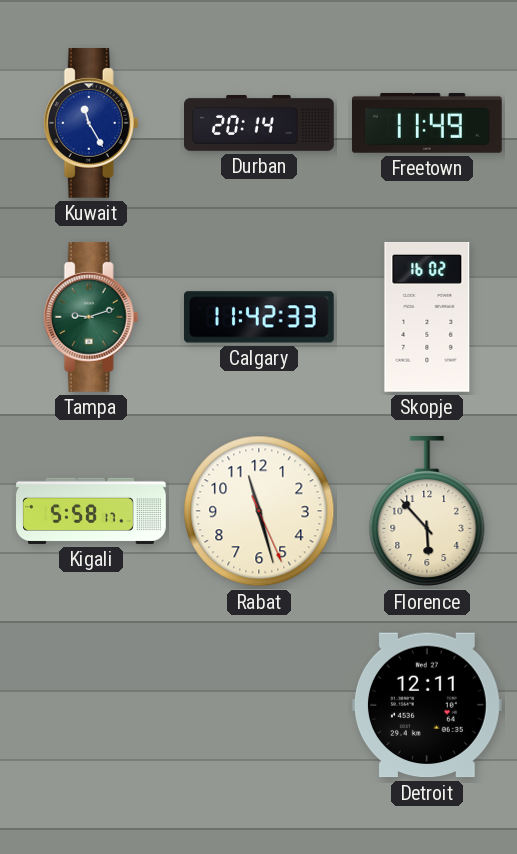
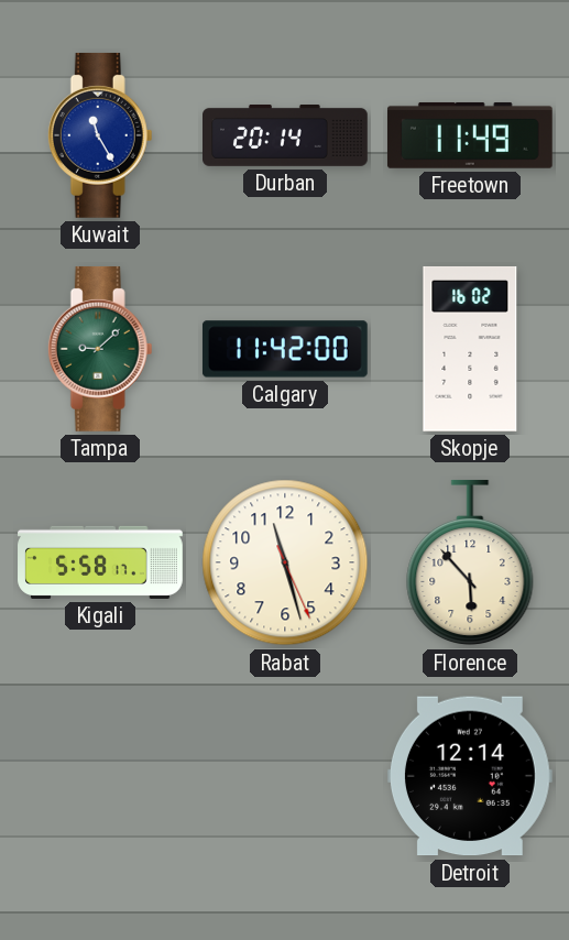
Tampa: 9:12 -> 9:08
Calgary: 11:42:33 -> 11:42:00
Detroit: 12:11 -> 12:14
